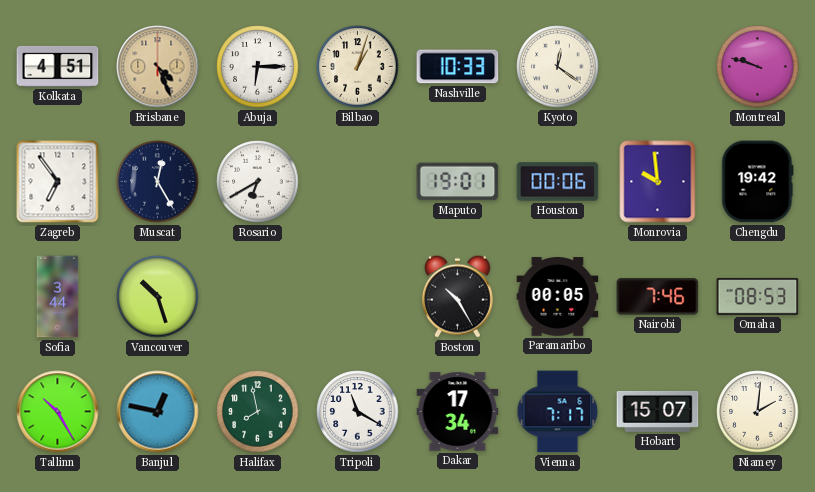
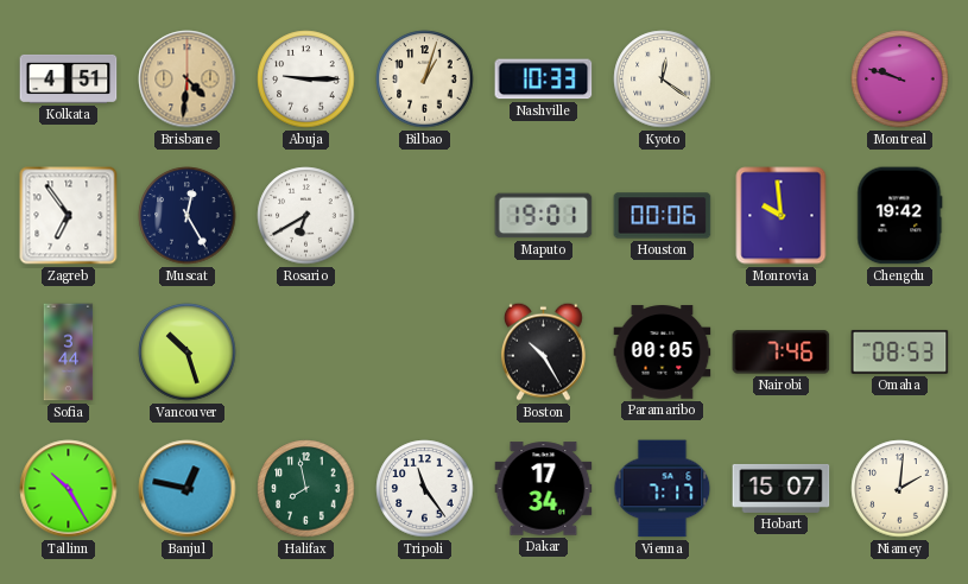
Brisbane: 4:26 -> 4:31
Abuja: 6:15 -> 9:15
Tripoli: 11:20 -> 11:24
